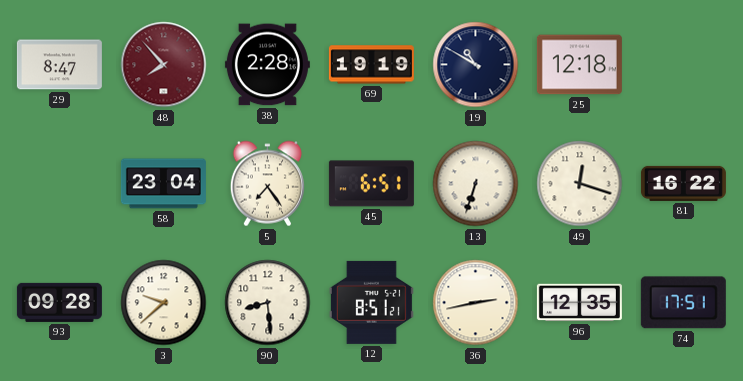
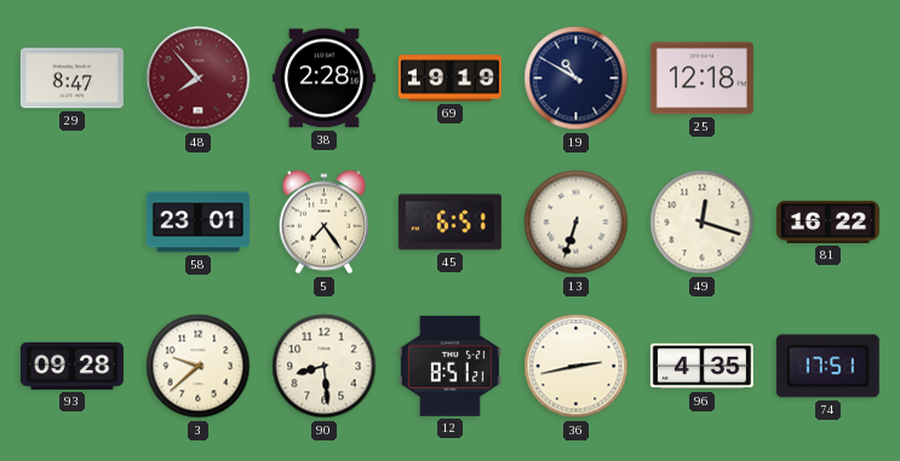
58: 23:04 -> 23:01
96: 12:35 -> 4:35
